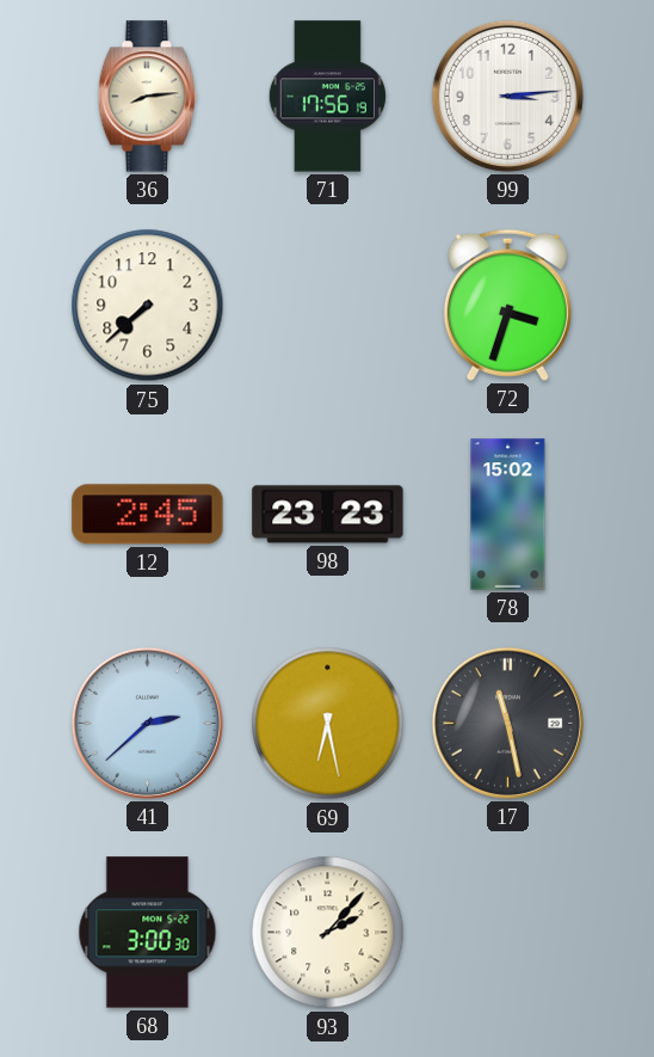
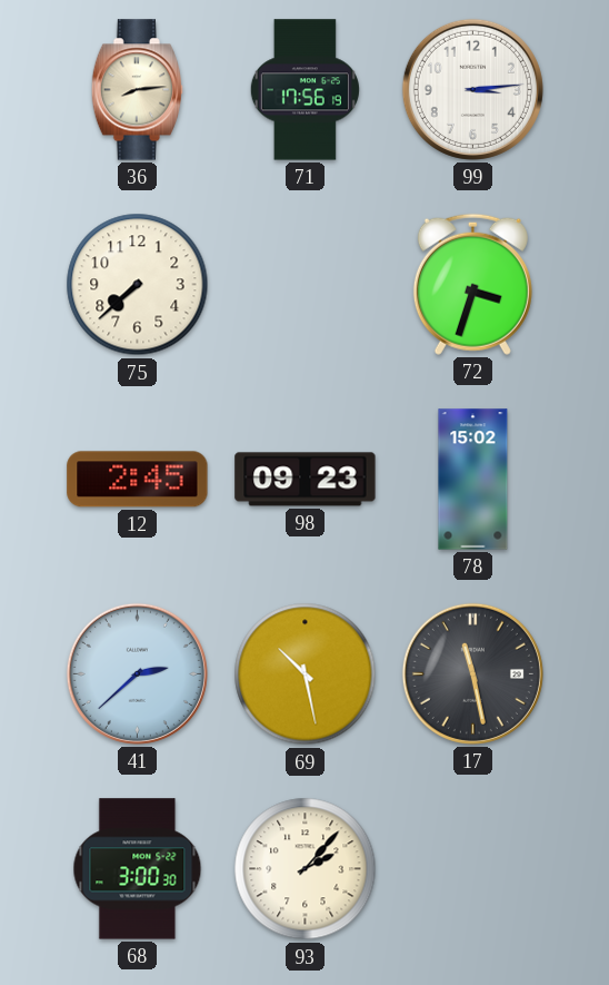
98: 23:23 -> 09:23
69: 6:28 -> 10:28
